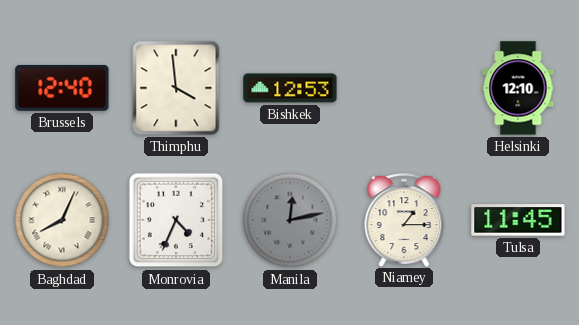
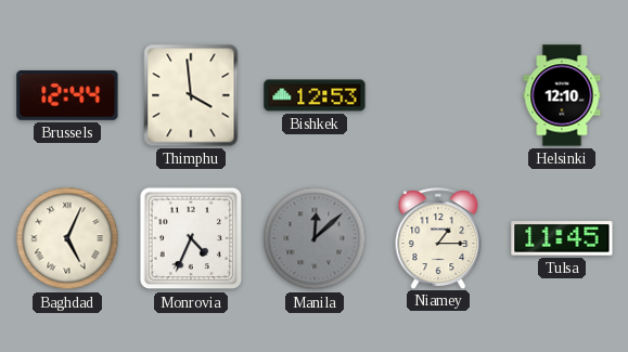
Brussels: 12:40 -> 12:44
Baghdad: 8:04 -> 5:04
Manila: 12:13 -> 12:08
